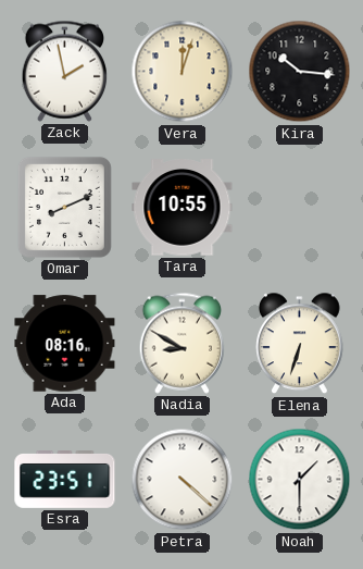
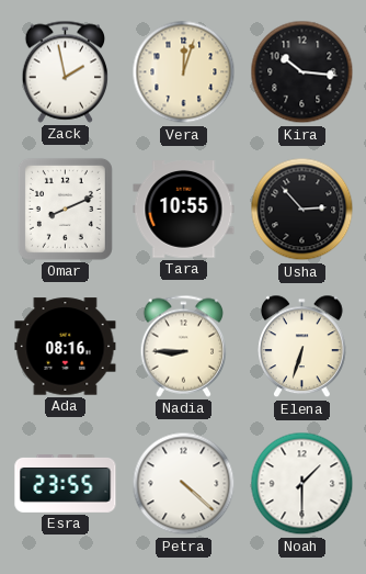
Usha: none -> 2:53
Nadia: 8:50 -> 8:45
Esra: 23:51 -> 23:55
